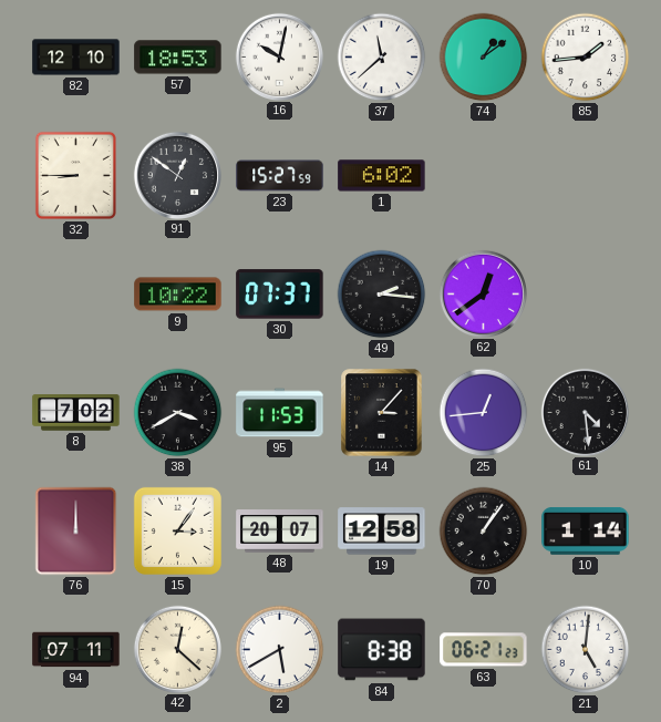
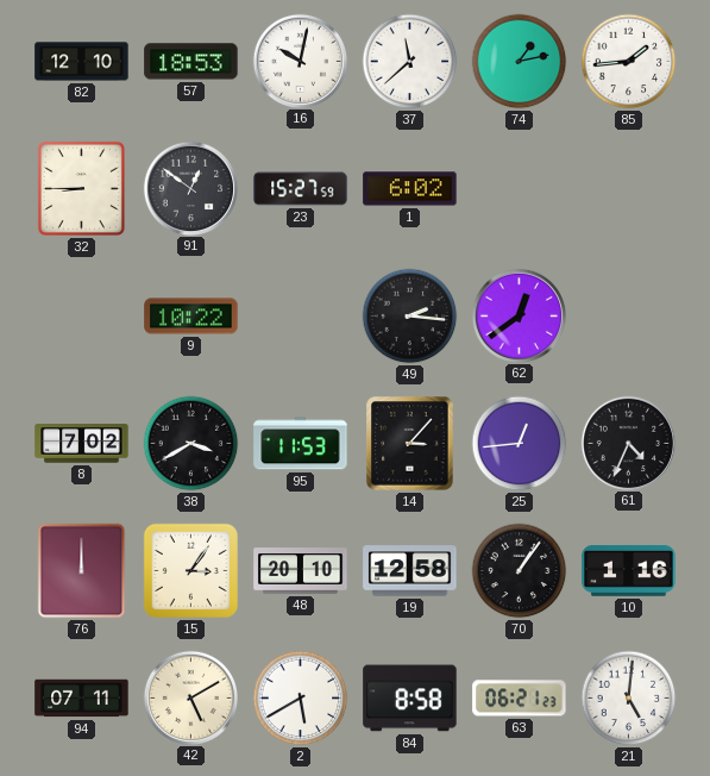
74: 1:09 -> 1:13
30: 07:37 -> none
61: 4:29 -> 4:34
48: 20:07 -> 20:10
10: 1:14 -> 1:16
42: 12:22 -> 5:10
84: 8:38 -> 8:58
